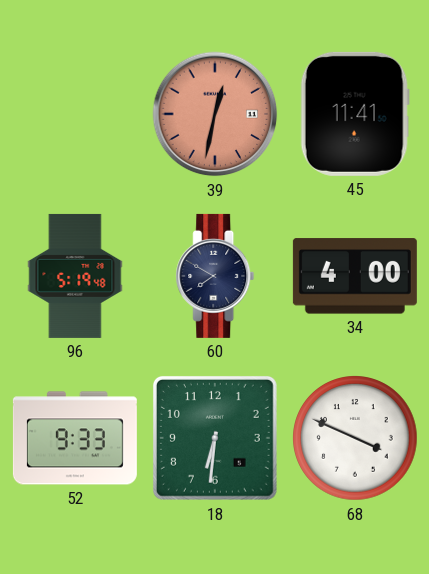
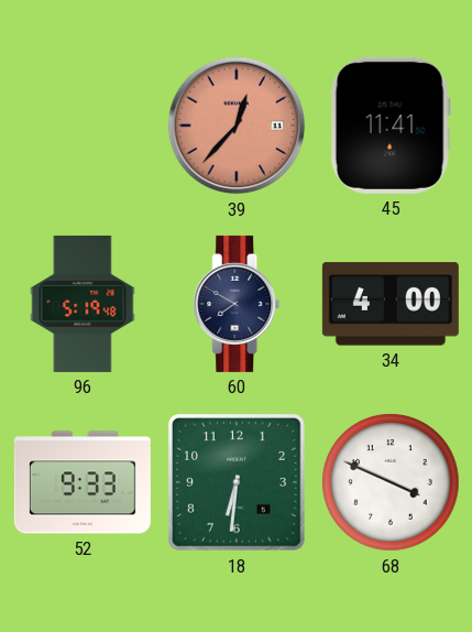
39: 12:32 -> 12:37
